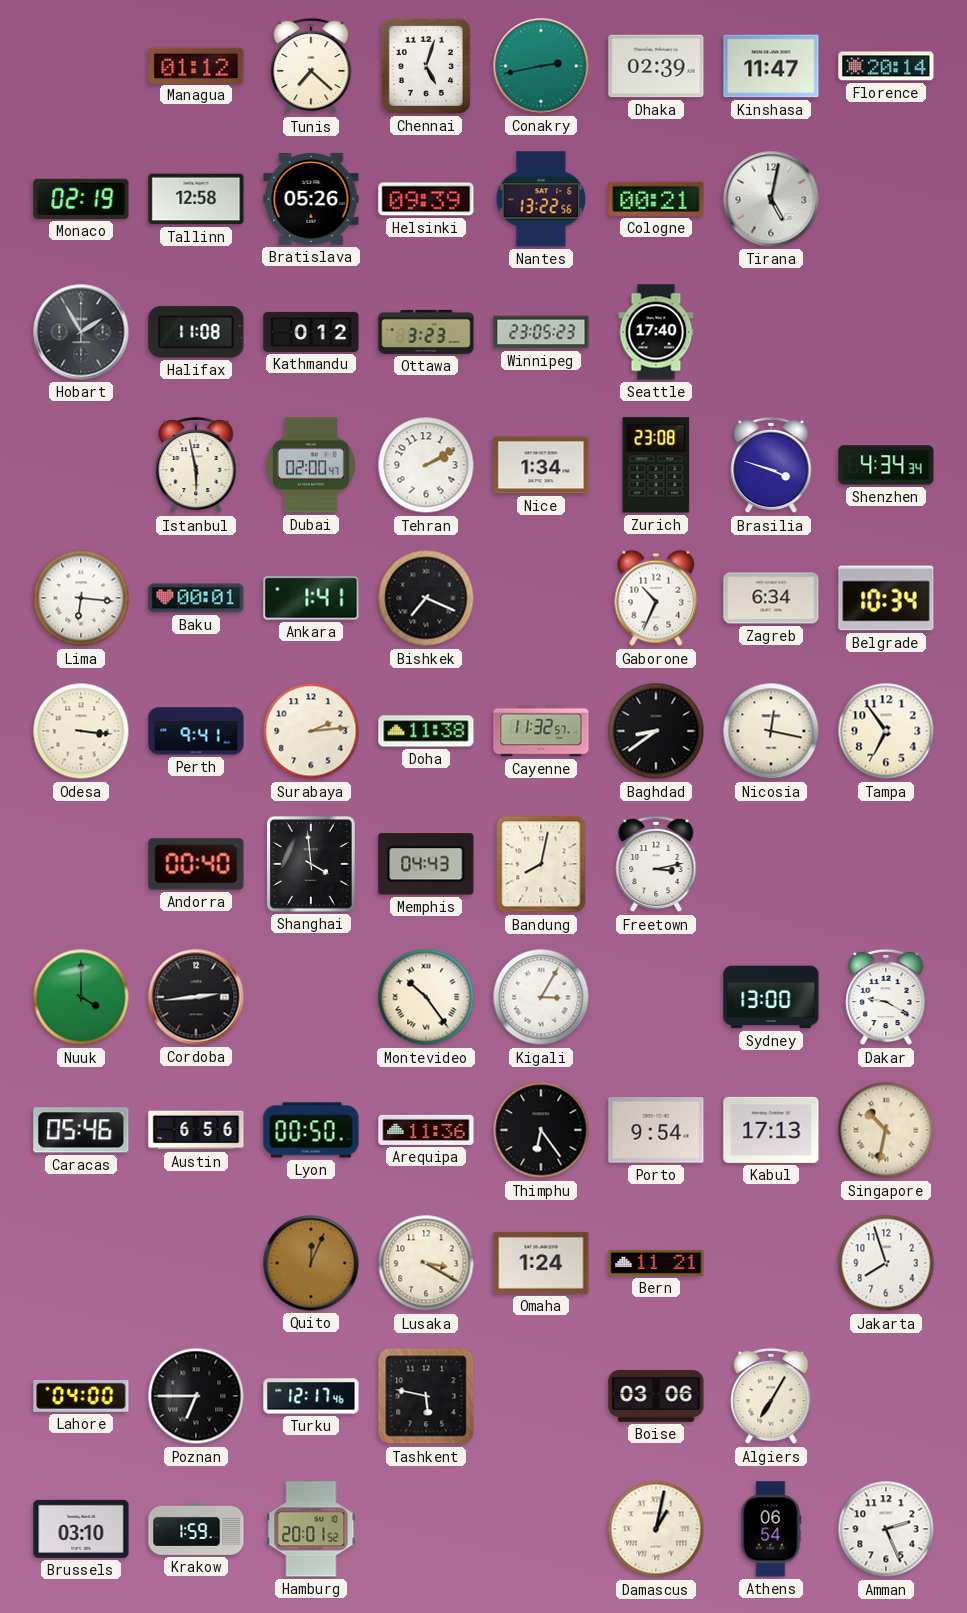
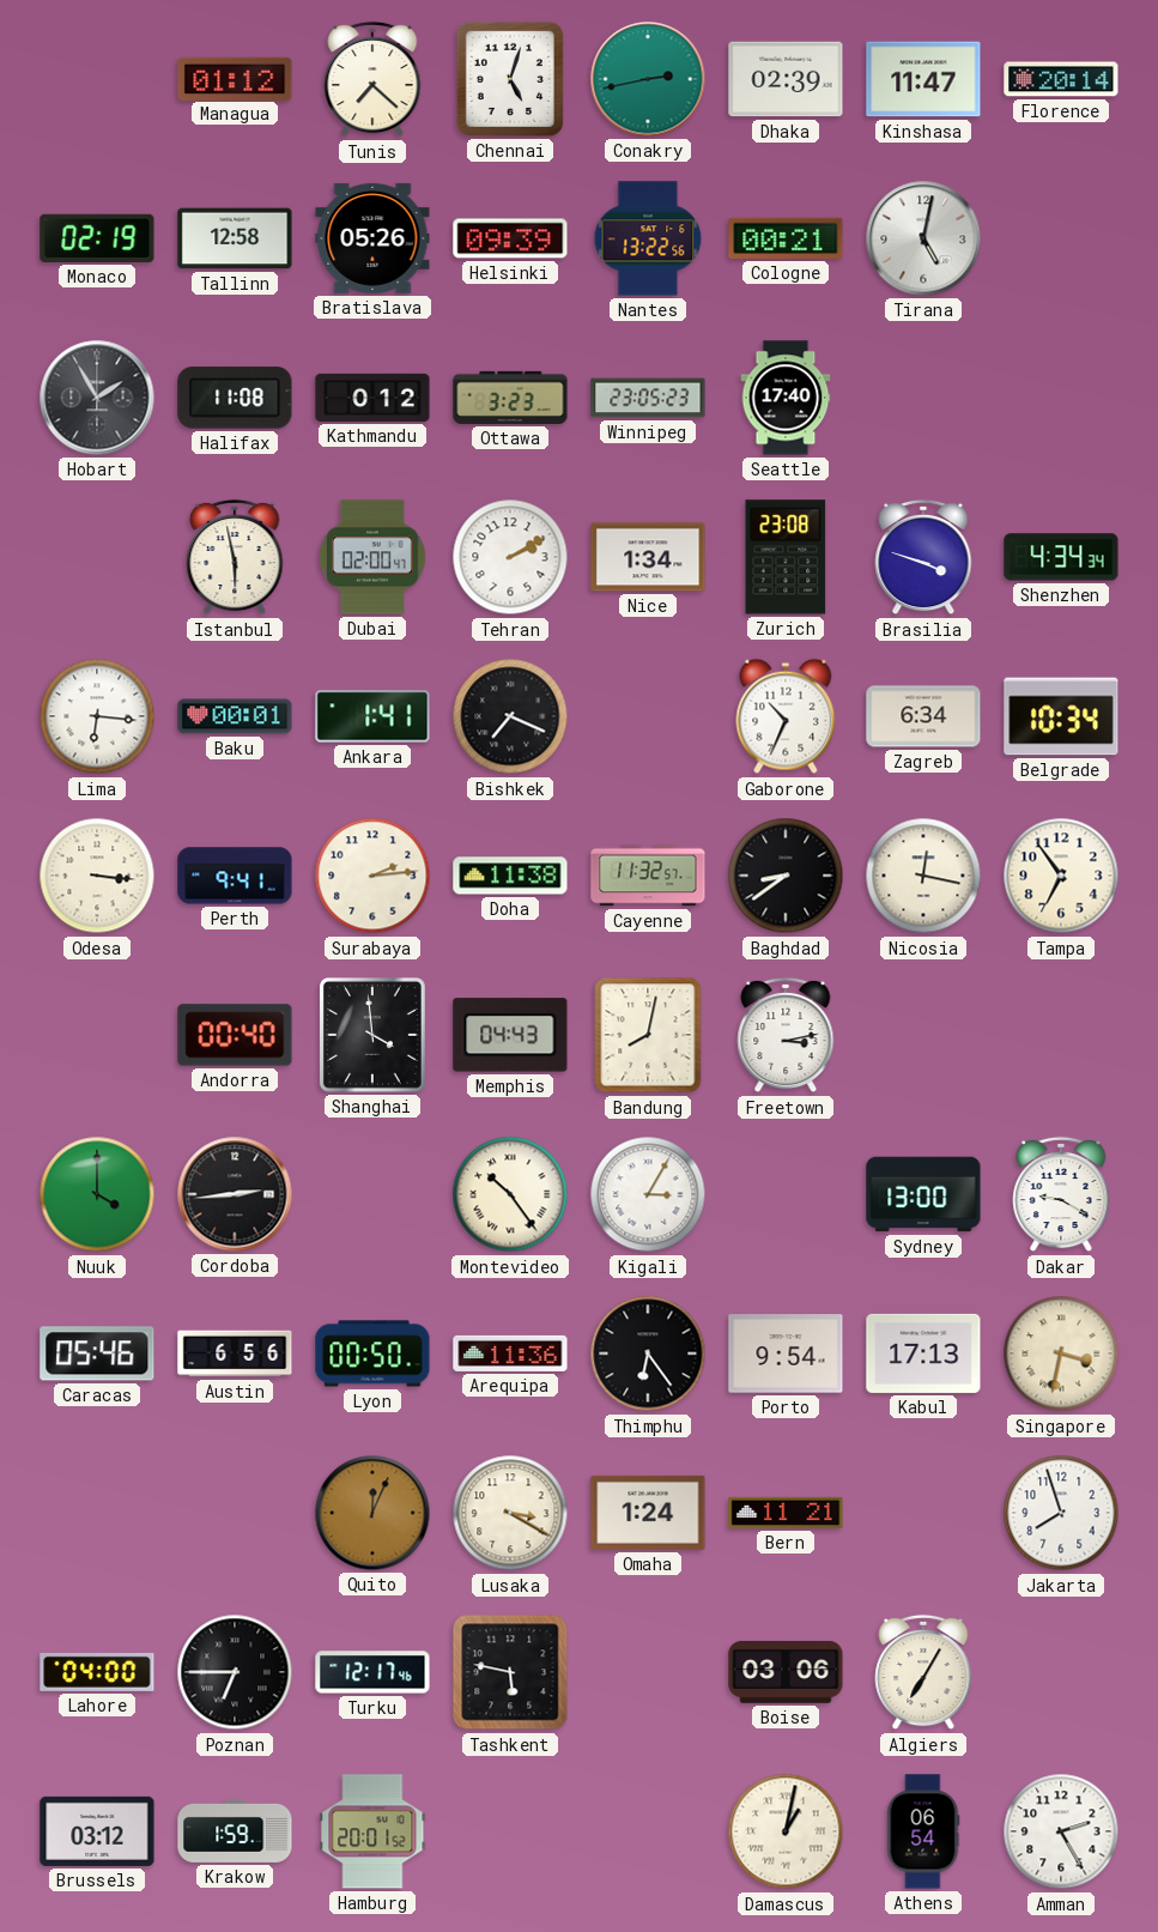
Singapore: 10:32 -> 3:32
Brussels: 03:10 -> 03:12
Amman: 2:26 -> 2:25
